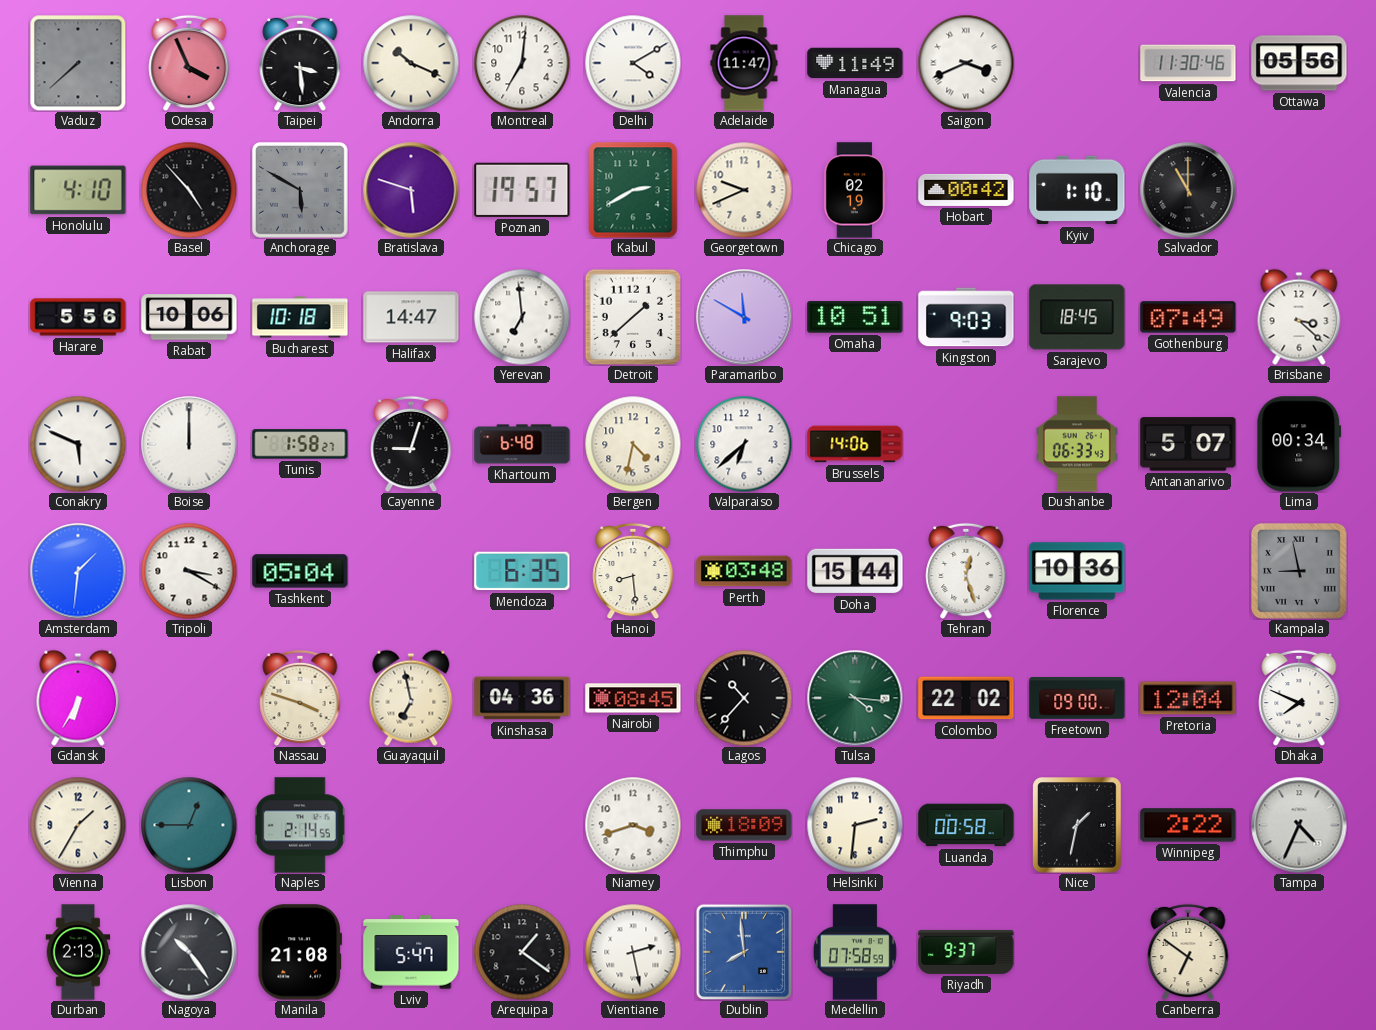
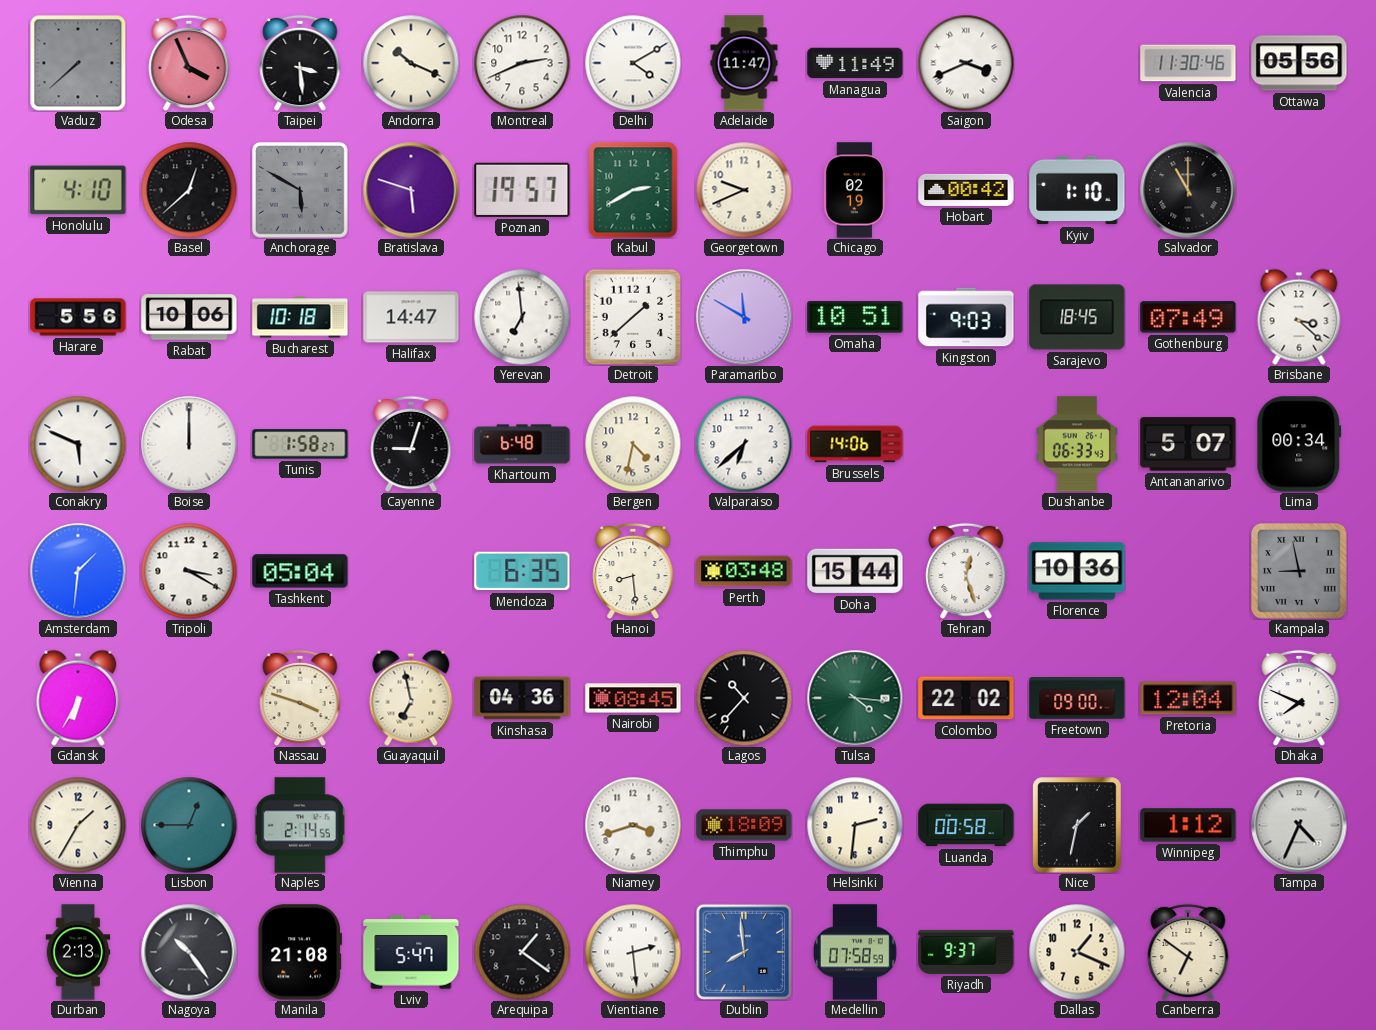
Montreal: 7:01 -> 2:41
Basel: 4:53 -> 12:38
Winnipeg: 2:22 -> 1:12
Vientiane: 2:28 -> 2:29
Dallas: none -> 1:19
